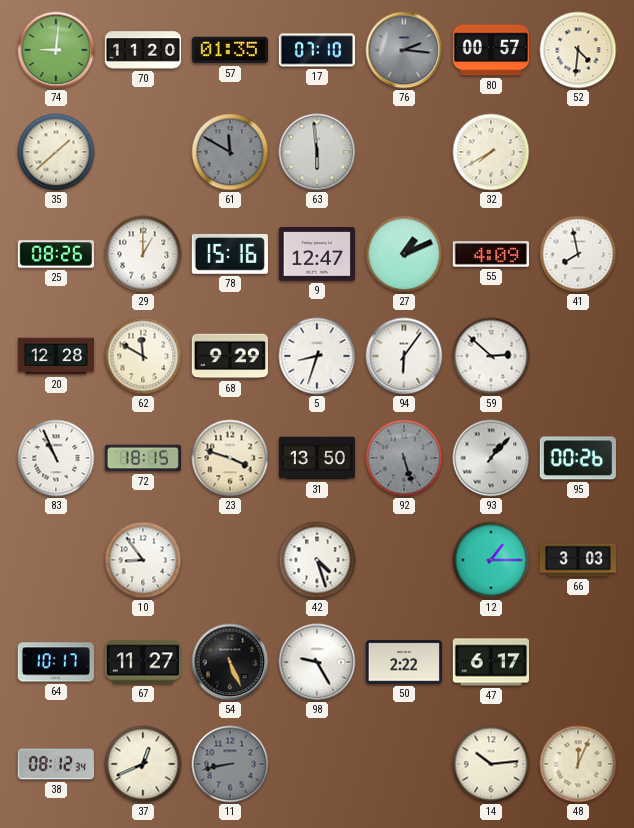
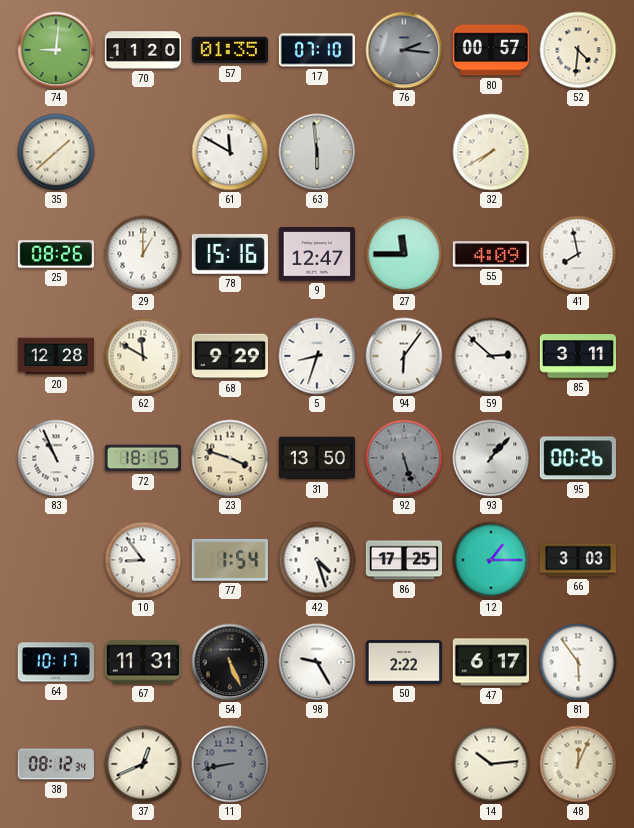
61 dial: grey -> white
27: 1:11 -> 11:45
85: none -> 3:11
77: none -> 1:54
86: none -> 17:25
67: 11:27 -> 11:31
81: none -> 5:54
